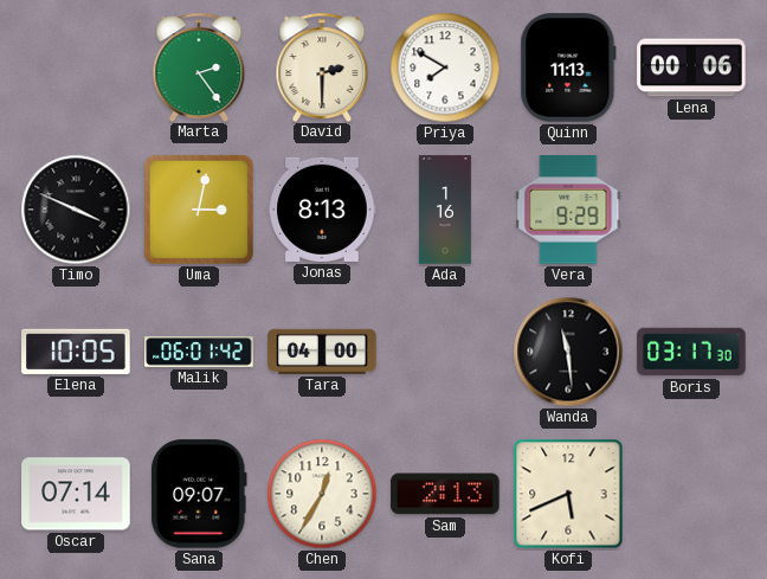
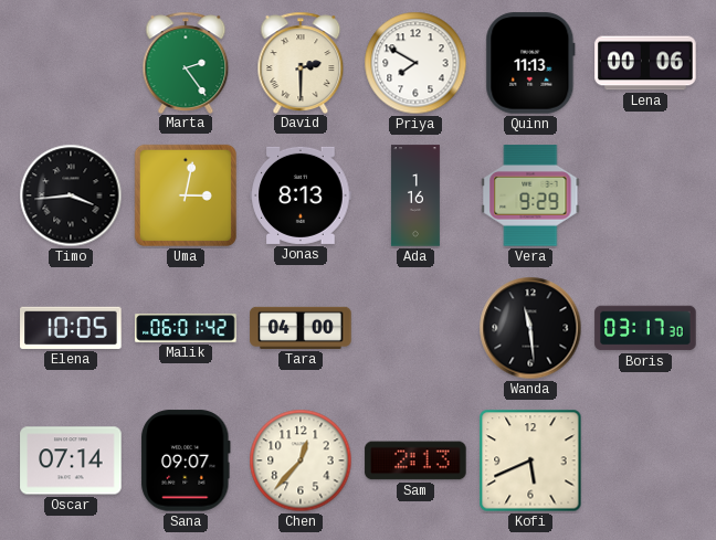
Timo: 3:49 -> 3:44
Chen: 12:35 -> 12:37
